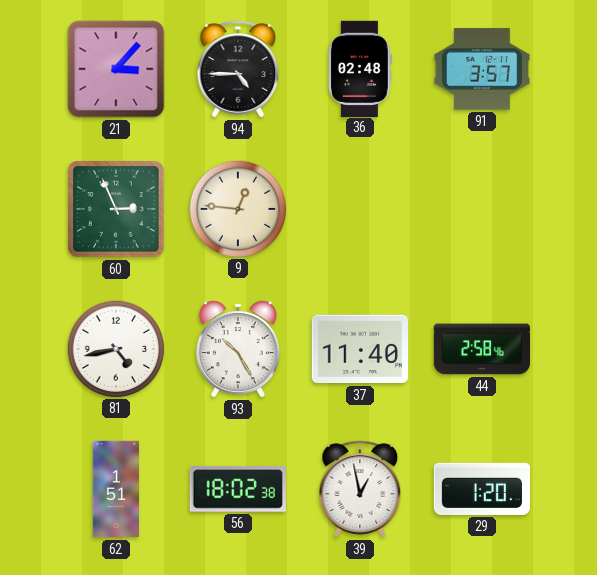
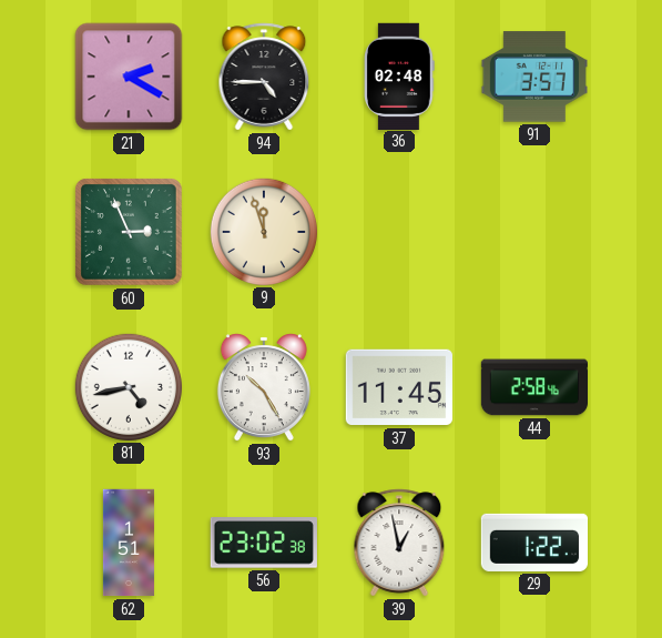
21: 3:07 -> 2:20
9: 12:46 -> 11:57
37: 11:40 -> 11:45
56: 18:02 -> 23:02
29: 1:20 -> 1:22
